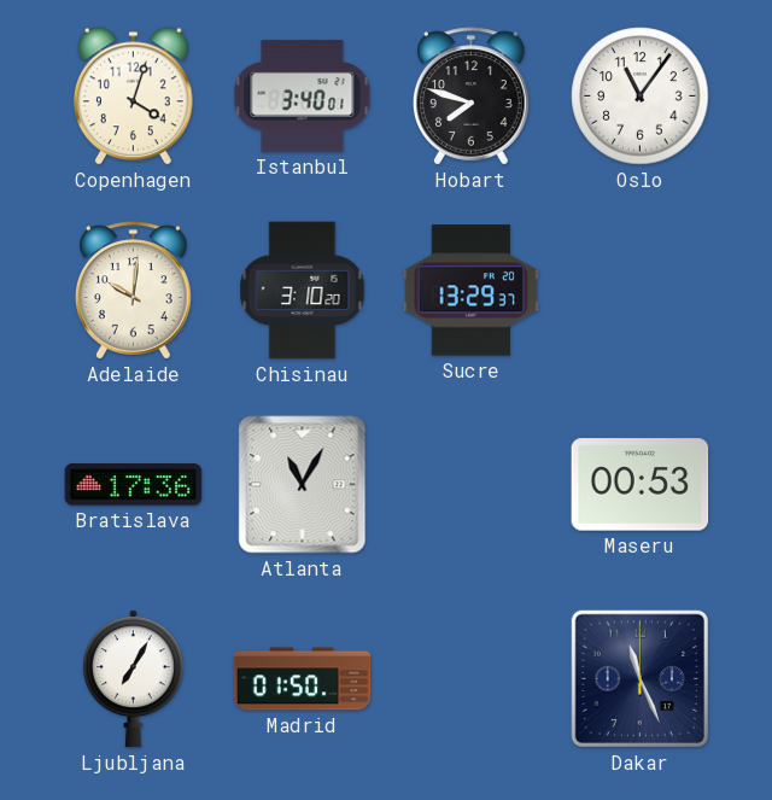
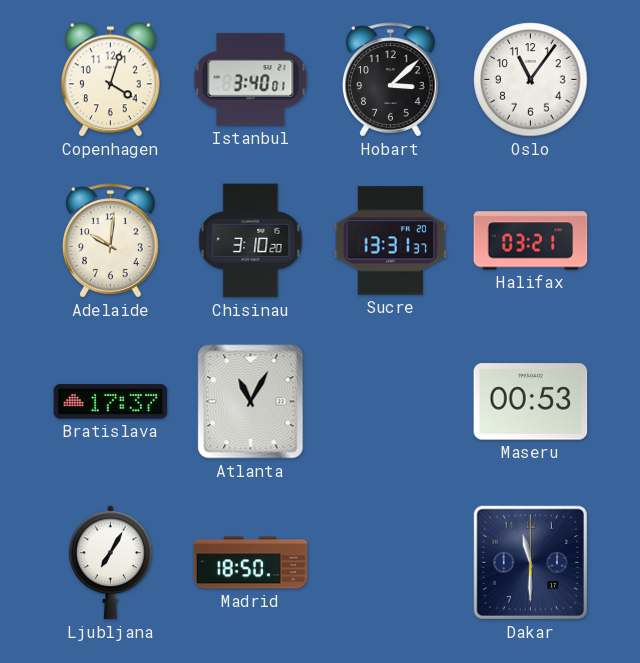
Hobart: 7:48 -> 3:08
Sucre: 13:29 -> 13:31
Halifax: none -> 03:21
Bratislava: 17:36 -> 17:37
Madrid: 01:50 -> 18:50
Dakar: 11:26 -> 11:30
